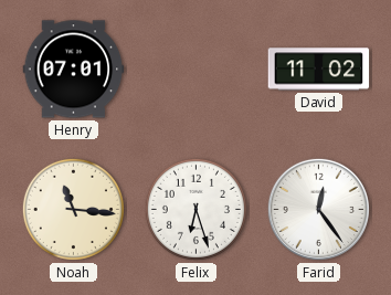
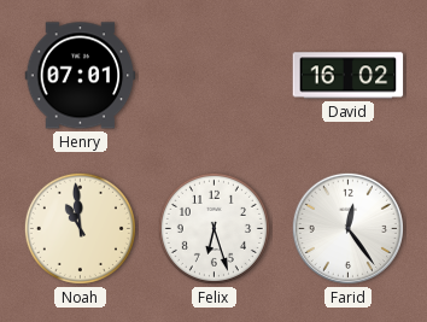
David: 11:02 -> 16:02
Noah: 11:16 -> 10:59
